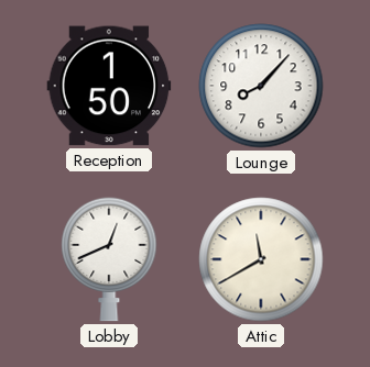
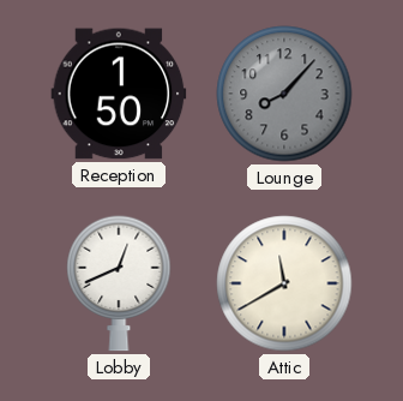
Lounge dial: white -> grey
